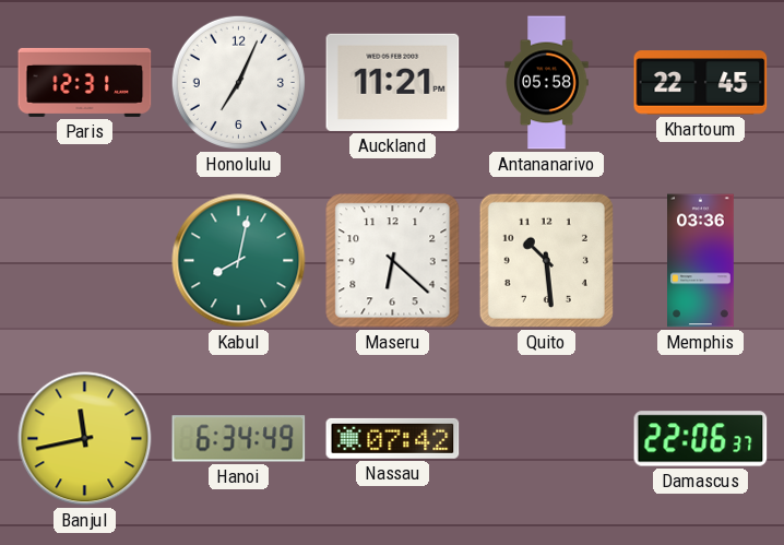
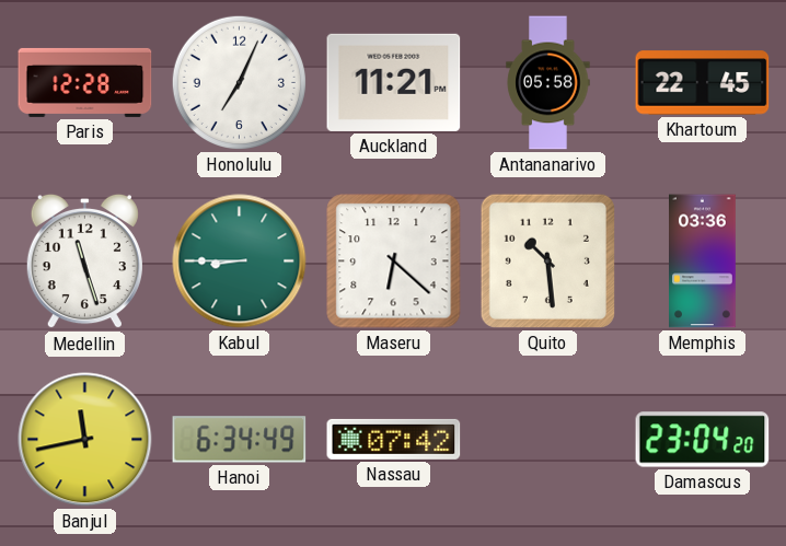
Paris: 12:31 -> 12:28
Medellin: none -> 11:27
Kabul: 8:02 -> 8:45
Damascus: 22:06 -> 23:04
